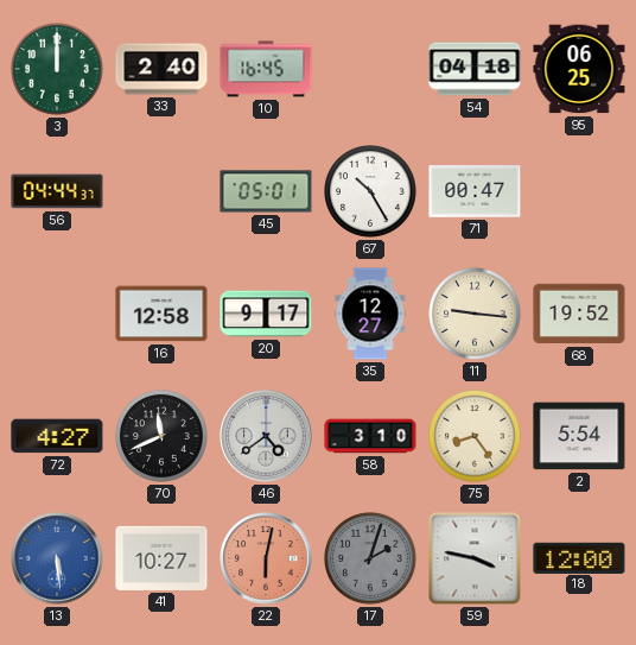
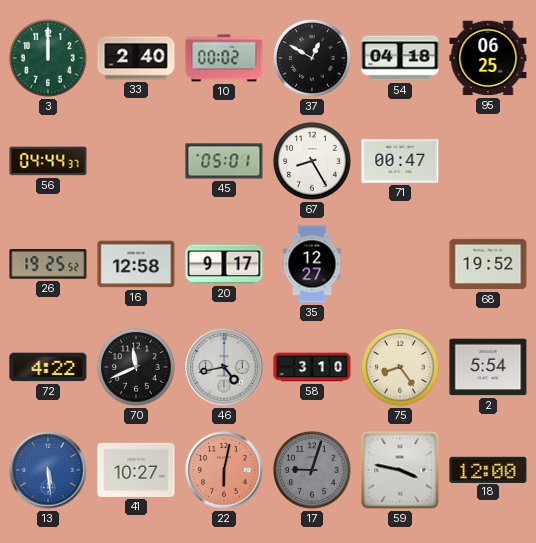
10: 16:45 -> 00:02
37: none -> 12:50
67: 10:25 -> 8:25
26: none -> 19:25
11: 9:16 -> none
72: 4:27 -> 4:22
46: 4:39 -> 4:43
17: 2:03 -> 9:03
